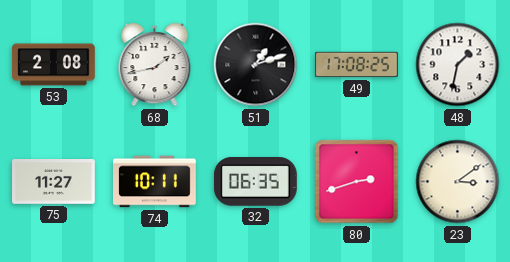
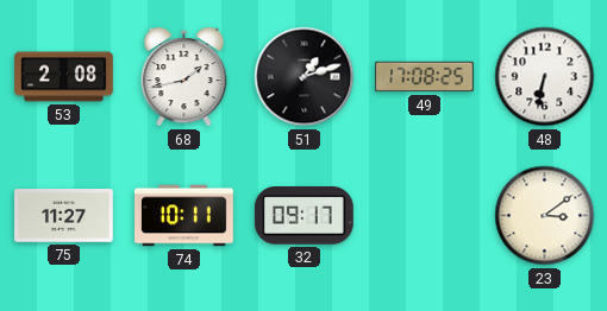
48: 1:32 -> 6:32
32: 06:35 -> 09:17
80: 2:42 -> none
